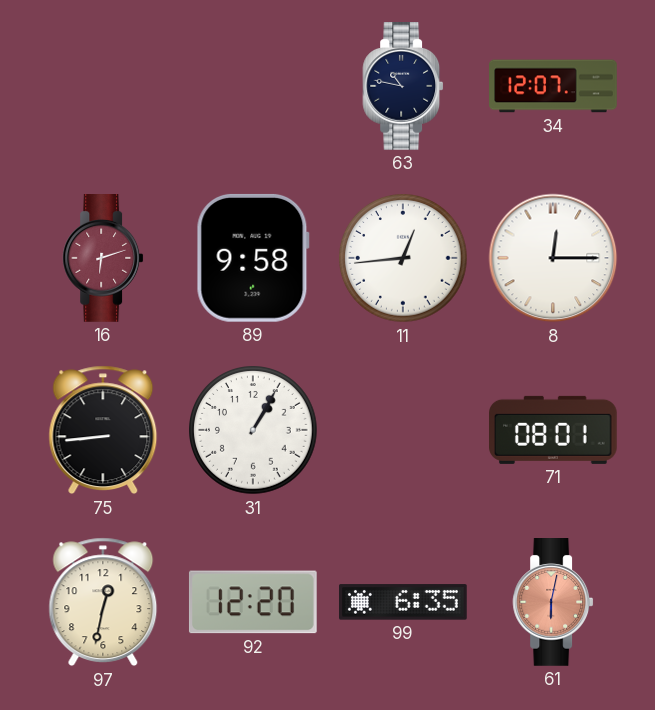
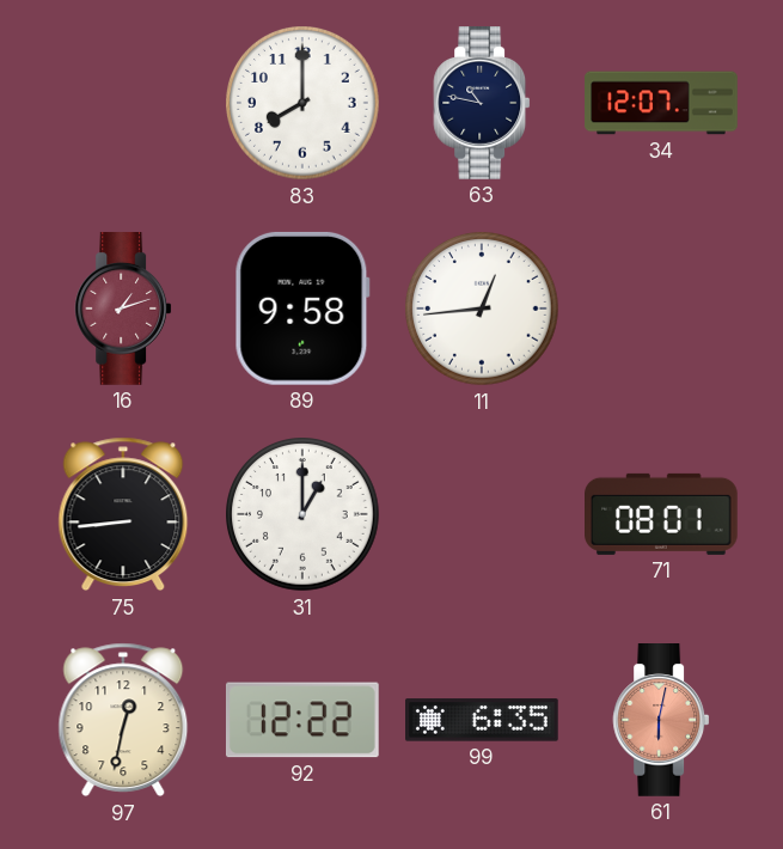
83: none -> 8:00
16: 6:12 -> 1:12
8: 12:15 -> none
31: 1:05 -> 1:00
92: 12:20 -> 12:22
